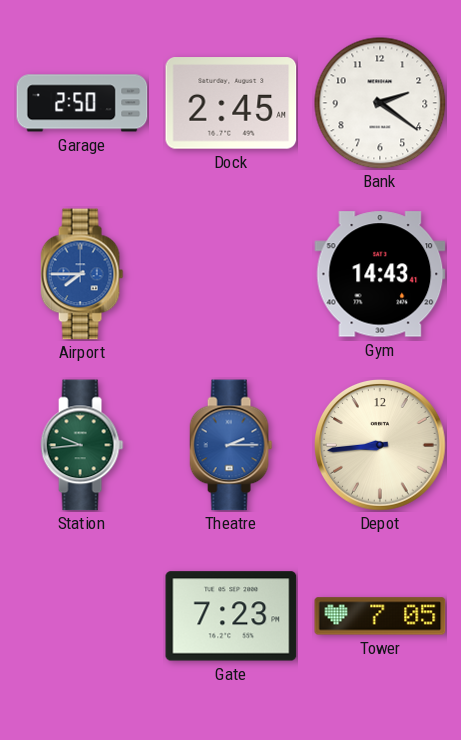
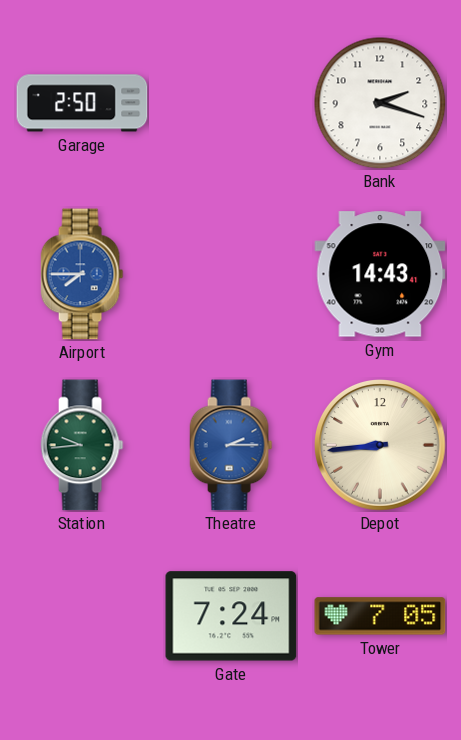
Dock: 2:45 -> none
Bank: 2:21 -> 2:18
Gate: 7:23 -> 7:24
